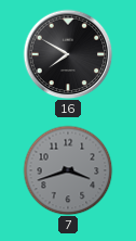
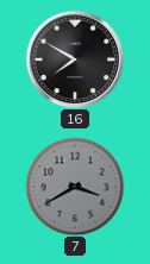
7: 3:42 -> 3:40
